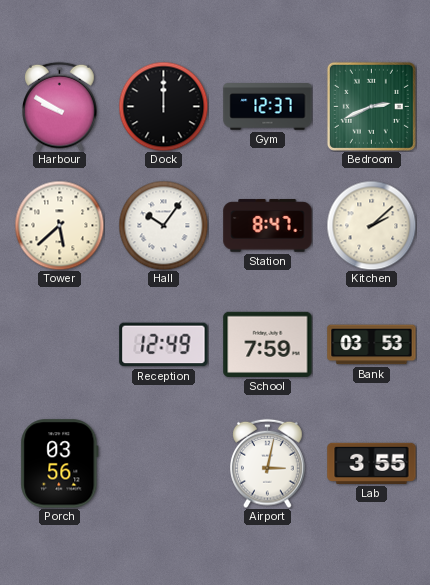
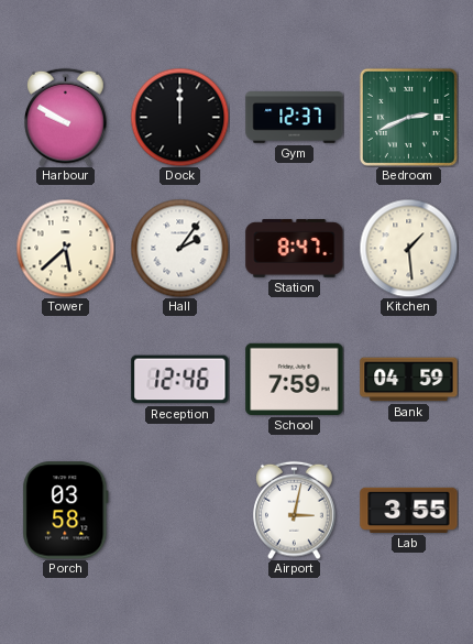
Hall: 10:06 -> 2:06
Kitchen: 2:08 -> 1:29
Reception: 12:49 -> 12:46
Bank: 03:53 -> 04:59
Porch: 03:56 -> 03:58
